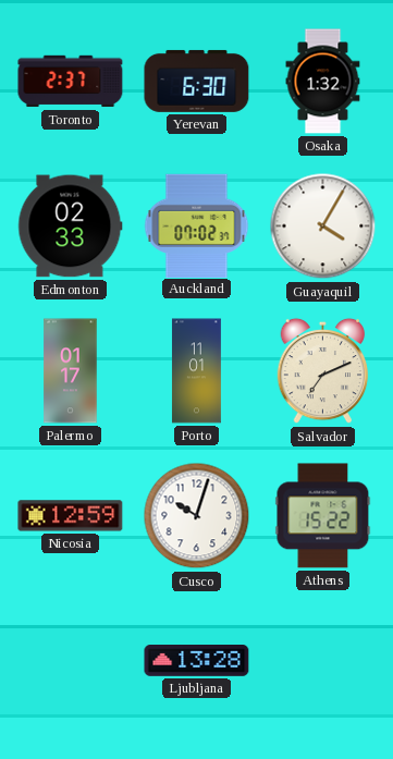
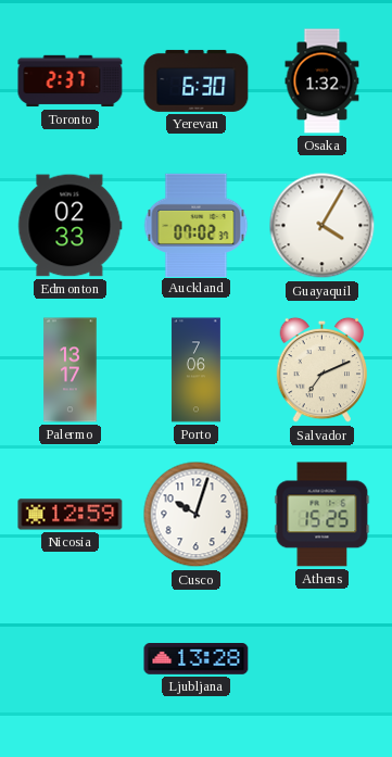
Palermo: 01:17 -> 13:17
Porto: 11:01 -> 7:06
Athens: 15:22 -> 15:25
